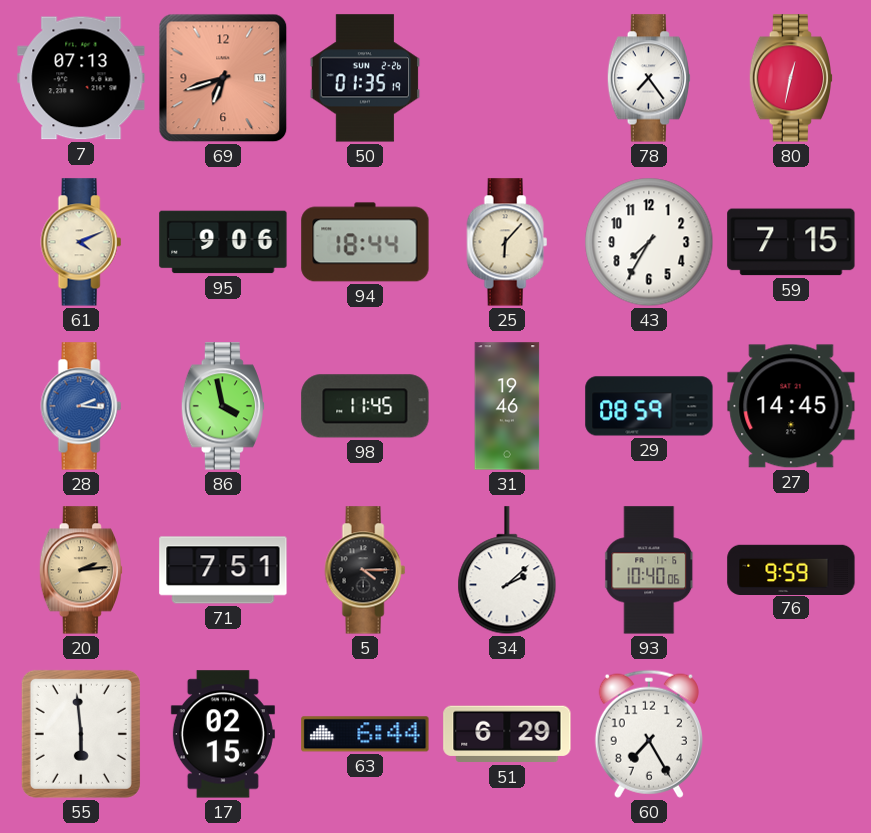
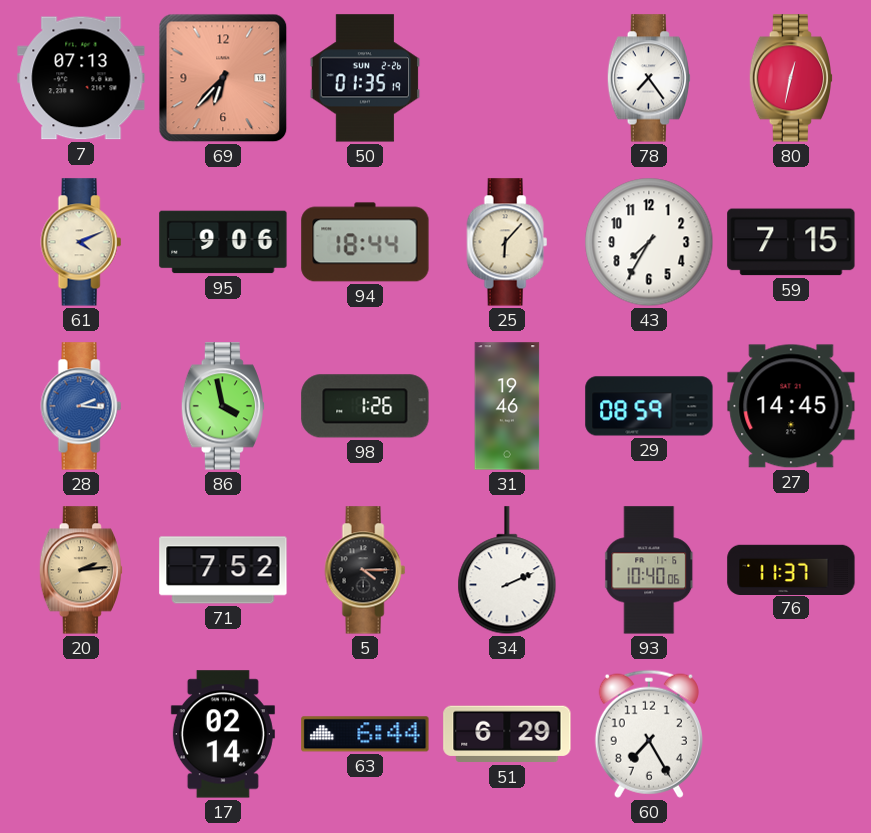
69: 6:42 -> 6:37
98: 11:45 -> 1:26
71: 7:51 -> 7:52
34: 2:08 -> 2:11
76: 9:59 -> 11:37
55: 5:59 -> none
17: 02:15 -> 02:14
